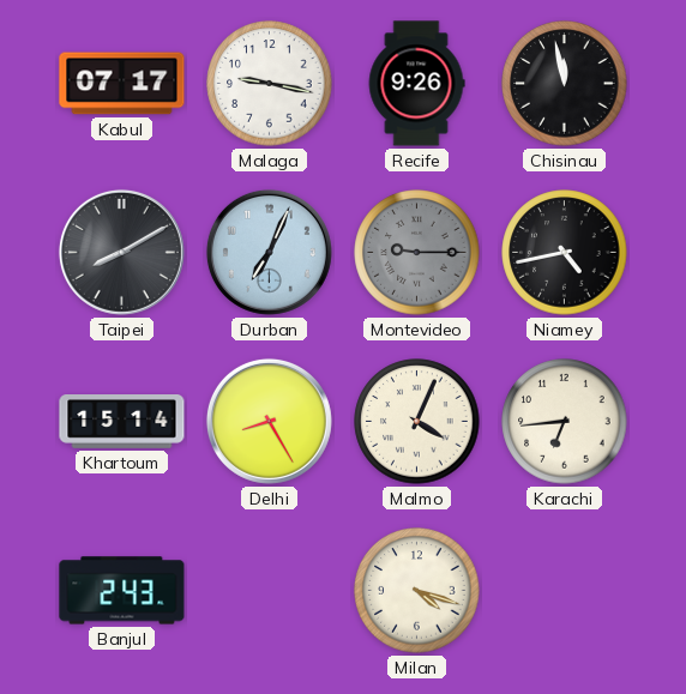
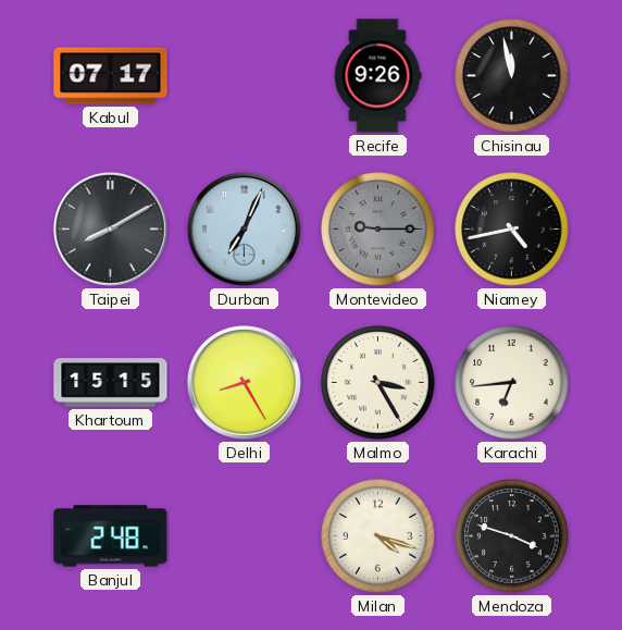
Malaga: 9:17 -> none
Khartoum: 15:14 -> 15:15
Malmo: 4:04 -> 3:25
Banjul: 2:43 -> 2:48
Mendoza: none -> 3:48
